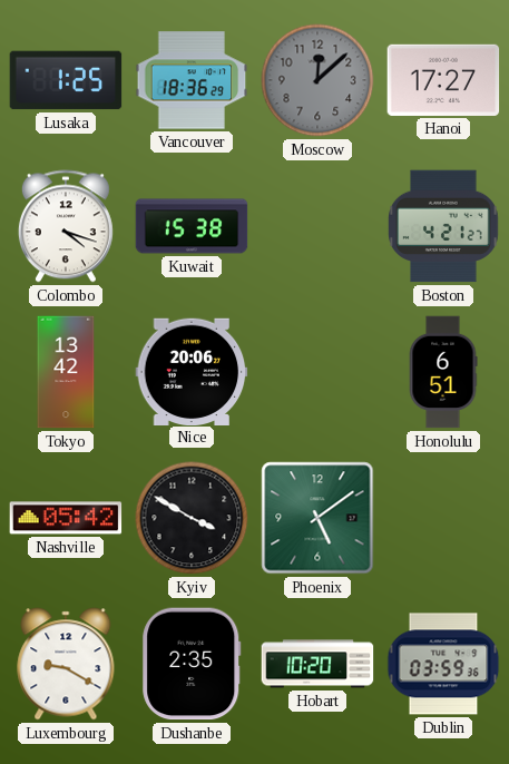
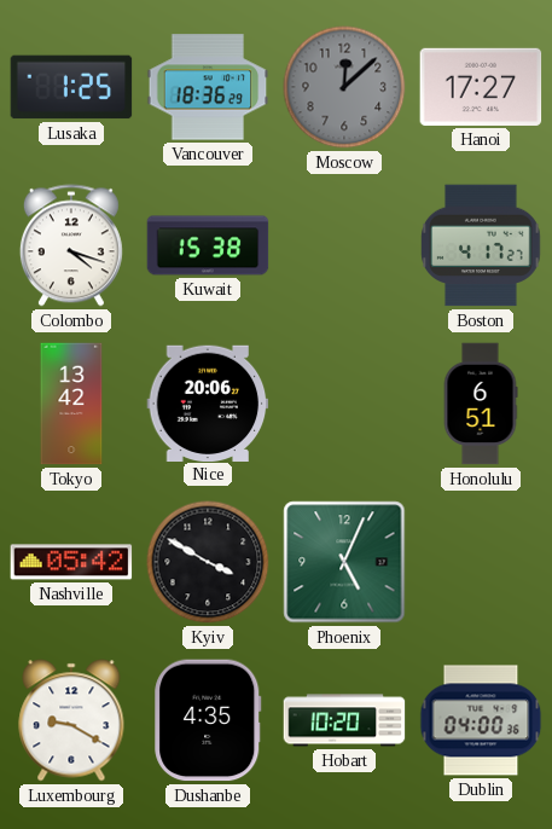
Boston: 4:21 -> 4:17
Phoenix: 5:09 -> 5:04
Dushanbe: 2:35 -> 4:35
Dublin: 03:59 -> 04:00
